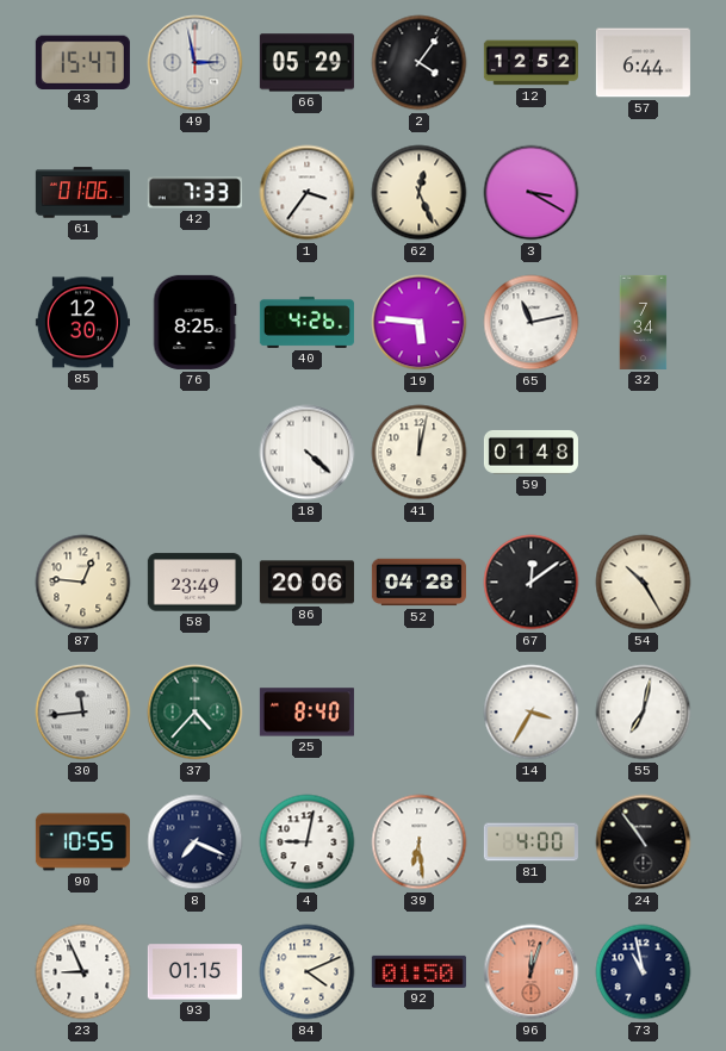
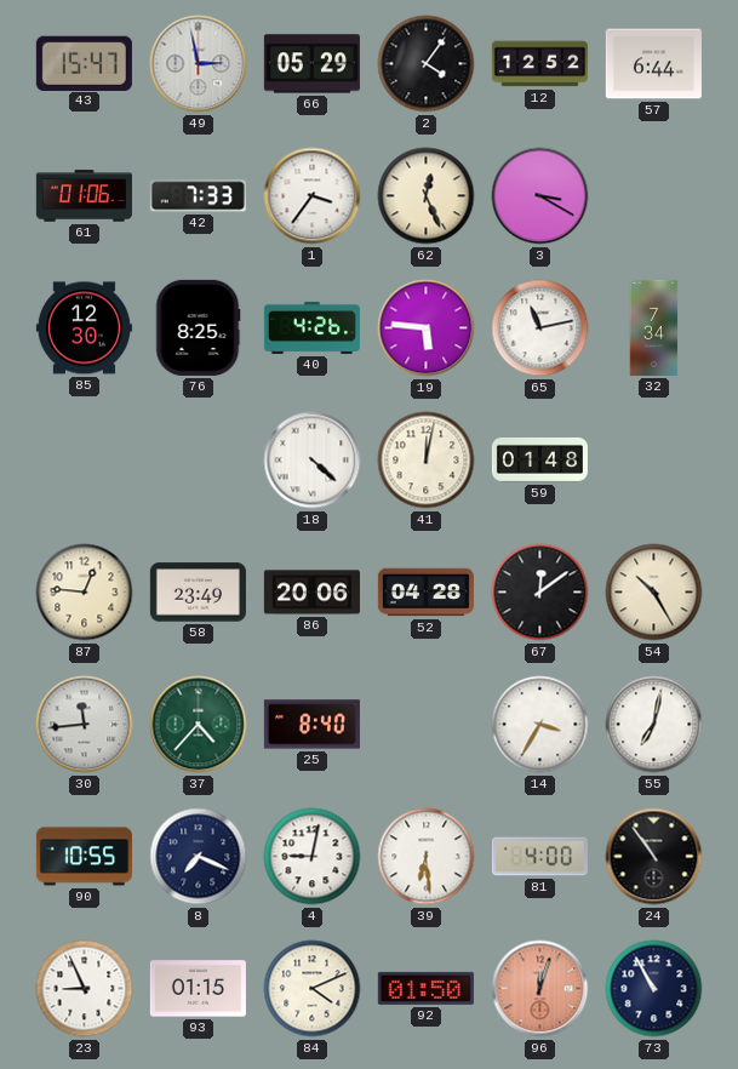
73: 10:58 -> 10:55
